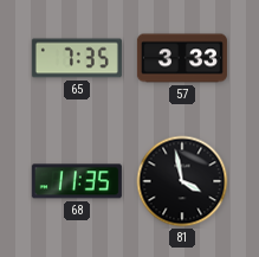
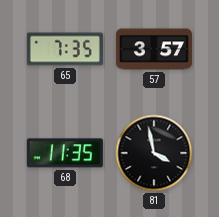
57: 3:33 -> 3:57
